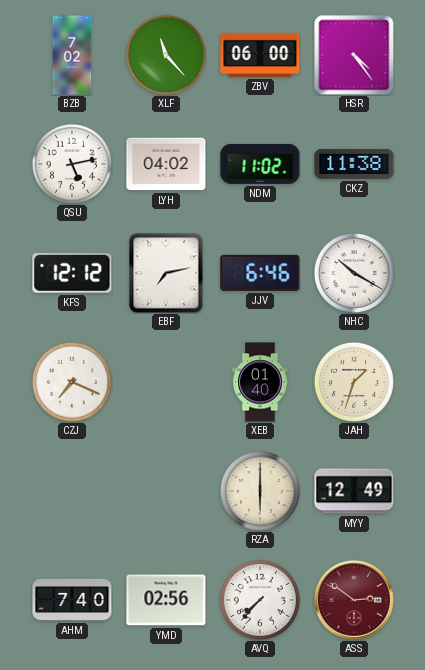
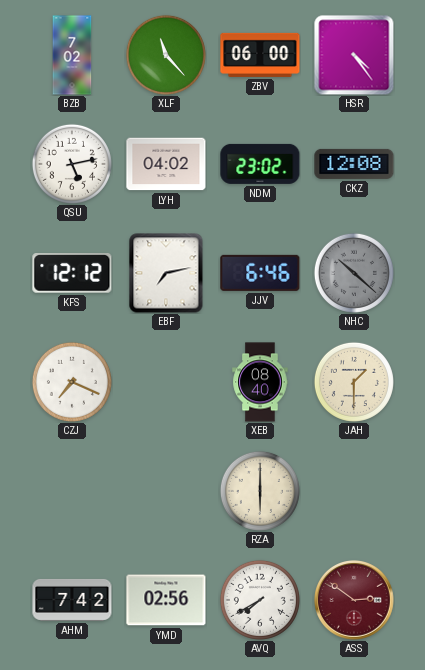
NDM: 11:02 -> 23:02
CKZ: 11:38 -> 12:08
NHC: 10:20 -> 10:22
NHC dial: white -> grey
XEB: 01:40 -> 08:40
JAH: 1:33 -> 1:30
MYY: 12:49 -> none
AHM: 7:40 -> 7:42
AVQ: 7:37 -> 7:40
